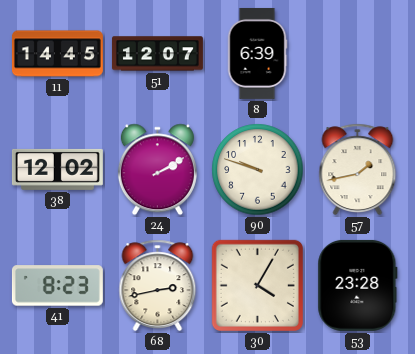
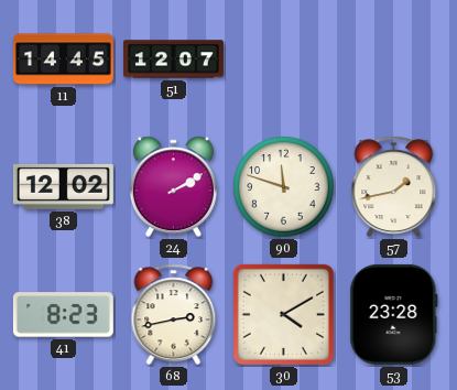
8: 6:39 -> none
90: 9:48 -> 11:48
30: 4:05 -> 4:10
